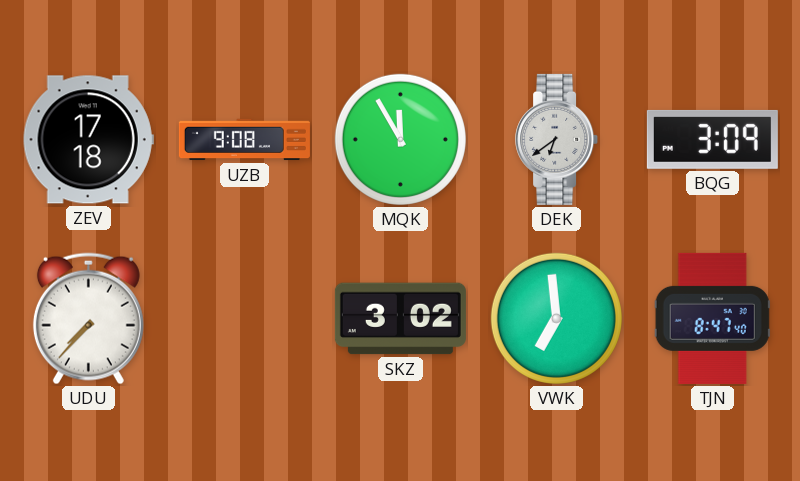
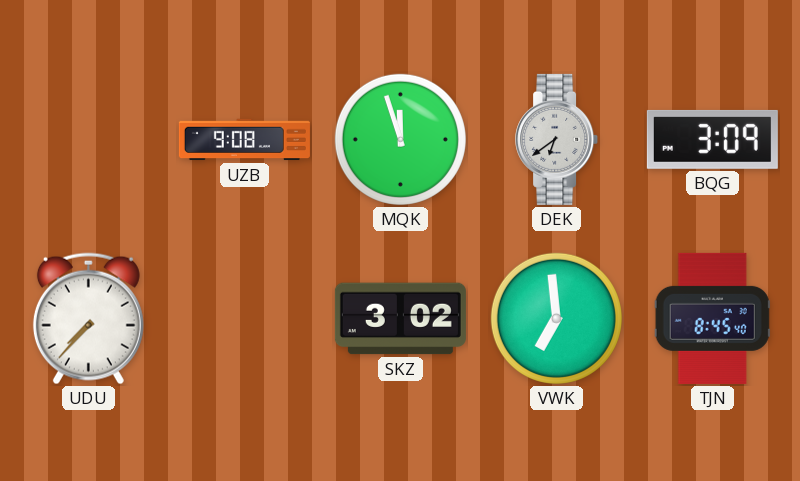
ZEV: 17:18 -> none
MQK: 11:55 -> 11:57
TJN: 8:47 -> 8:45
